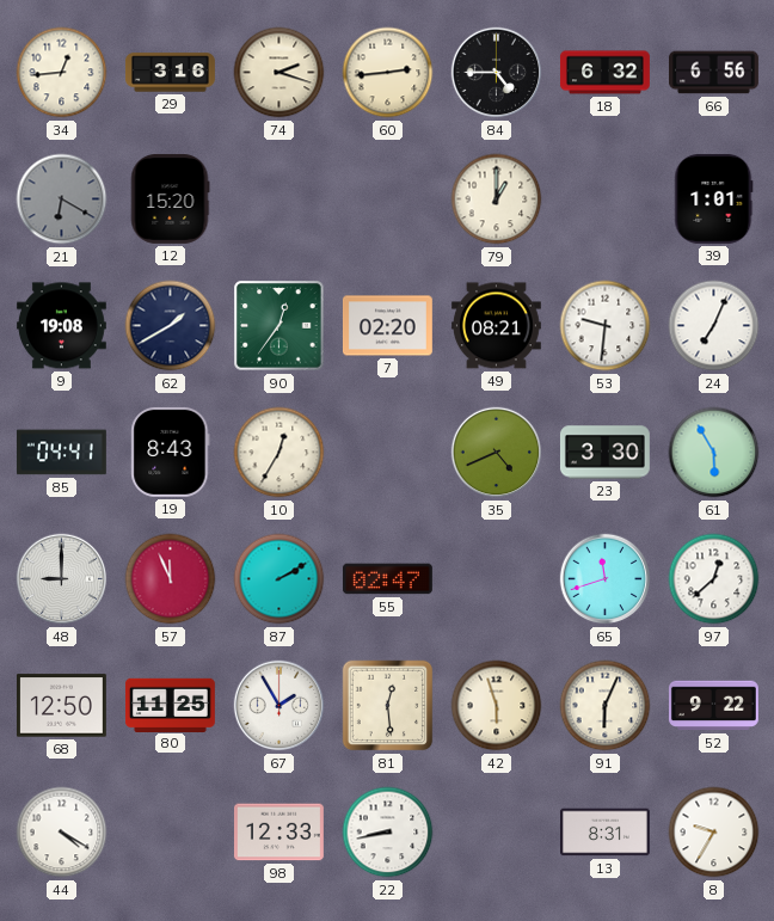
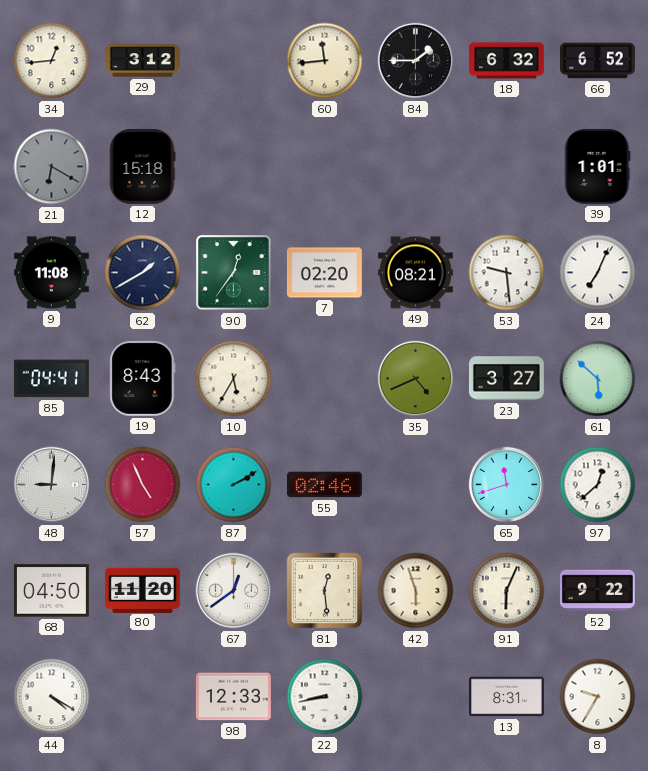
29: 3:16 -> 3:12
74: 2:18 -> none
60: 2:44 -> 11:44
84: 4:45 -> 1:45
66: 6:56 -> 6:52
12: 15:20 -> 15:18
79: 1:00 -> none
9: 19:08 -> 11:08
53: 9:31 -> 9:29
10: 12:35 -> 5:35
23: 3:30 -> 3:27
61: 5:55 -> 5:52
48: 9:00 -> 9:01
57: 11:56 -> 4:56
55: 02:47 -> 02:46
68: 12:50 -> 04:50
80: 11:25 -> 11:20
67: 1:55 -> 12:39
